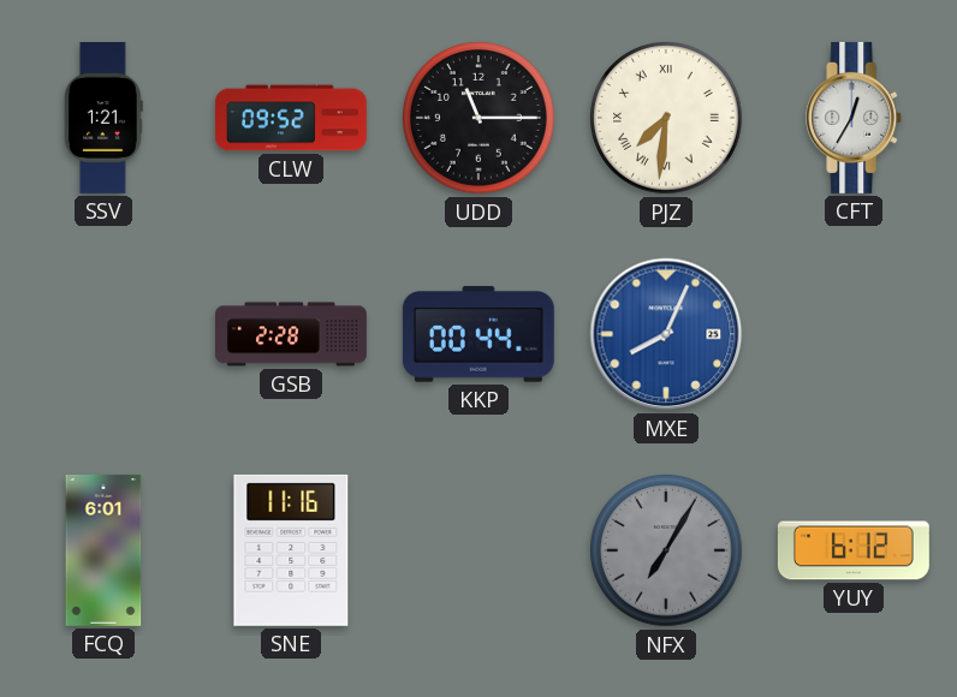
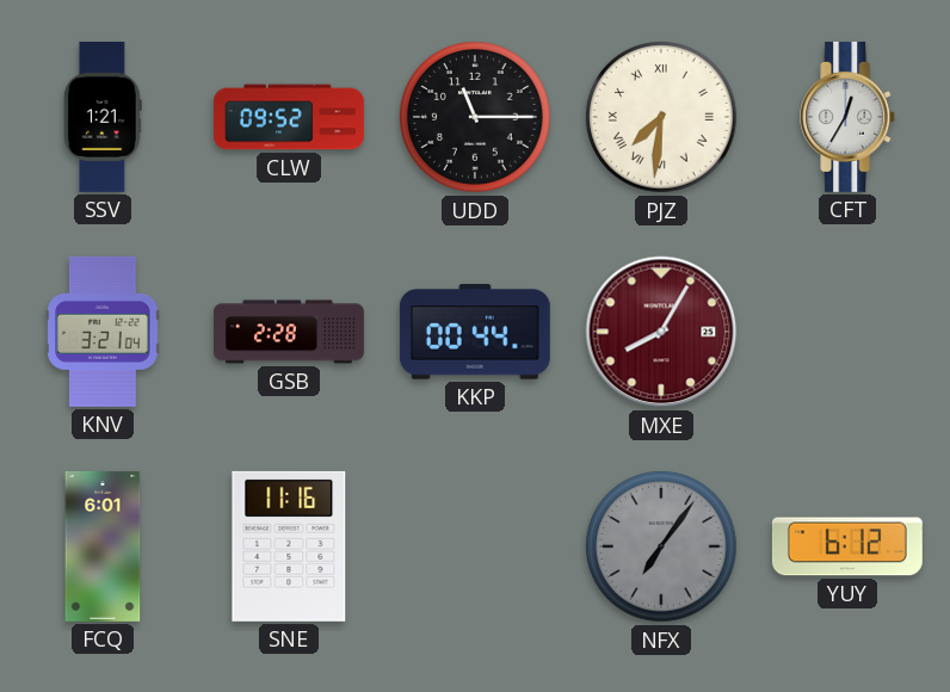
KNV: none -> 3:21
MXE: 8:04 -> 8:05
MXE dial: blue -> burgundy
NFX: 7:05 -> 7:06
